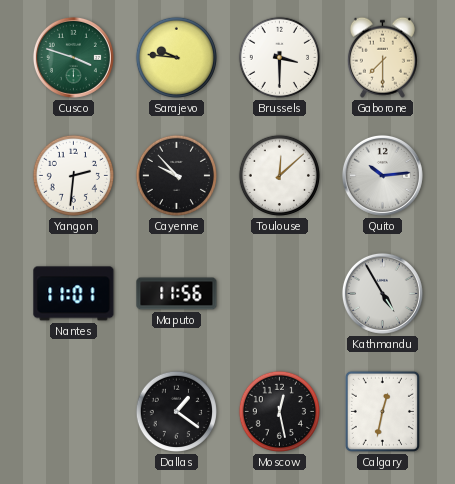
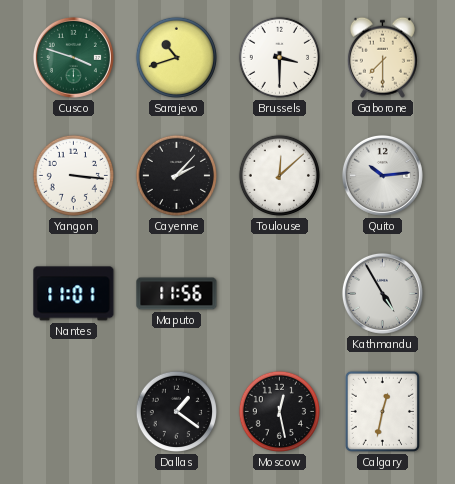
Sarajevo: 9:46 -> 10:42
Yangon: 2:31 -> 3:16
Cayenne: 9:53 -> 2:07
